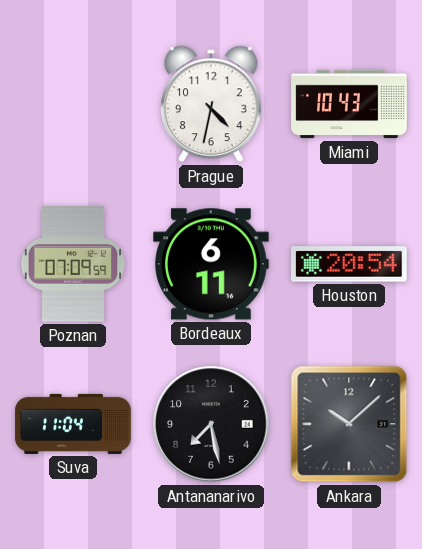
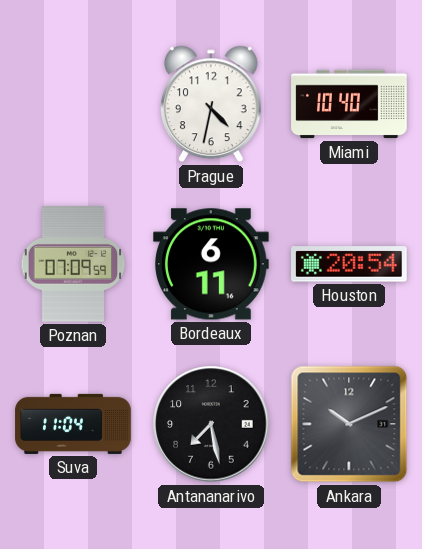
Miami: 10:43 -> 10:40
Ankara: 10:08 -> 10:11
